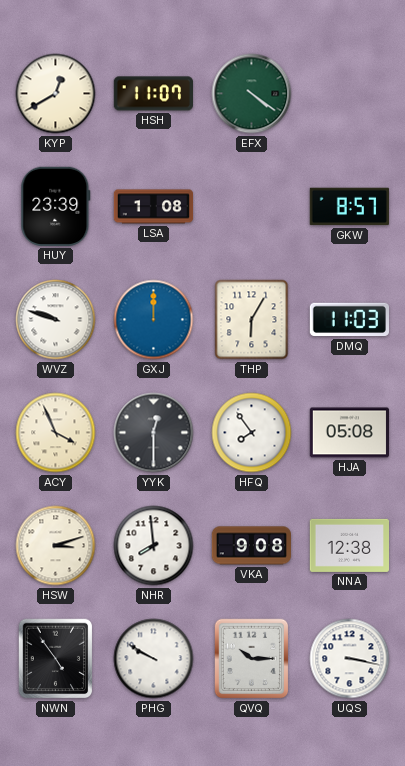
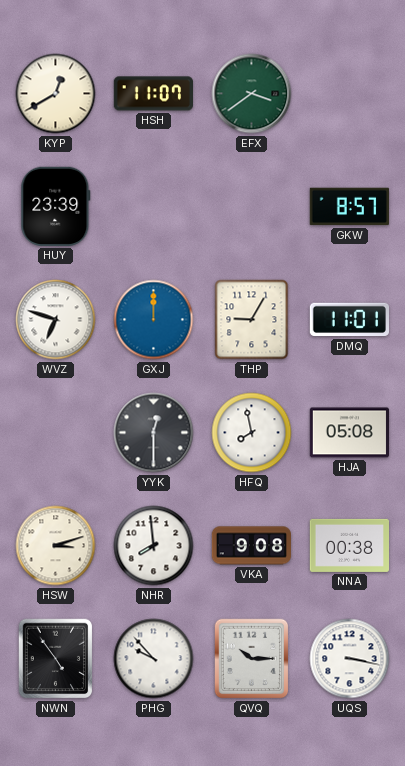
EFX: 4:21 -> 3:39
LSA: 1:08 -> none
WVZ: 9:48 -> 6:48
THP: 6:05 -> 9:05
DMQ: 11:03 -> 11:01
ACY: 3:56 -> none
HFQ: 7:54 -> 7:58
NNA: 12:38 -> 00:38
PHG: 9:50 -> 9:53
